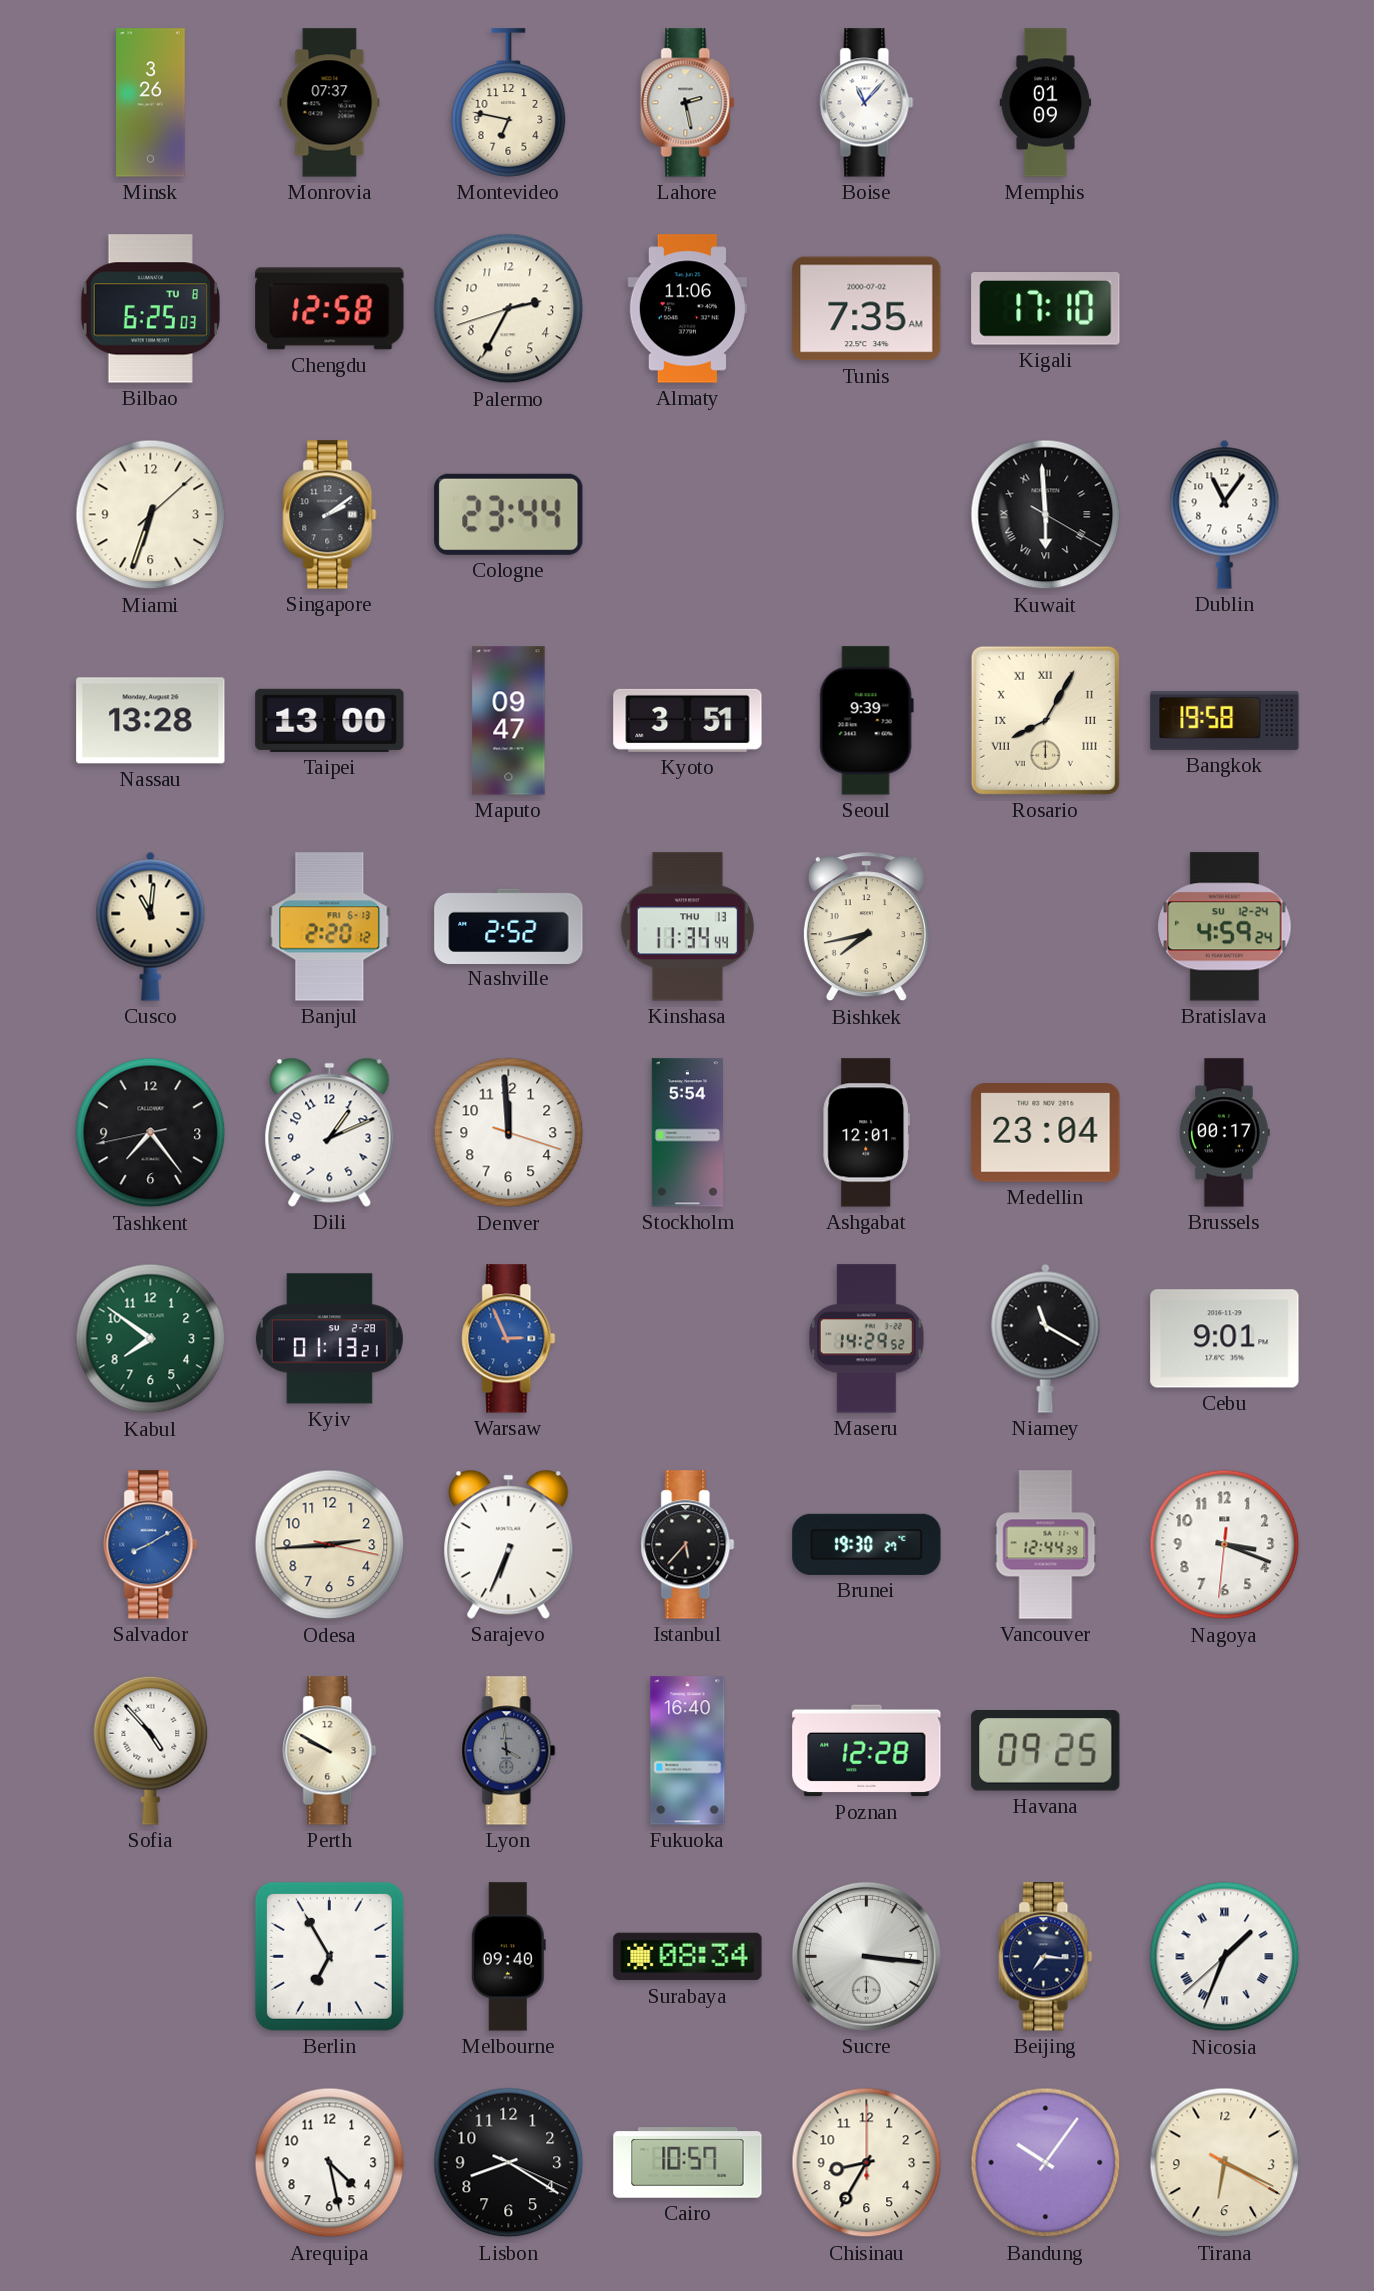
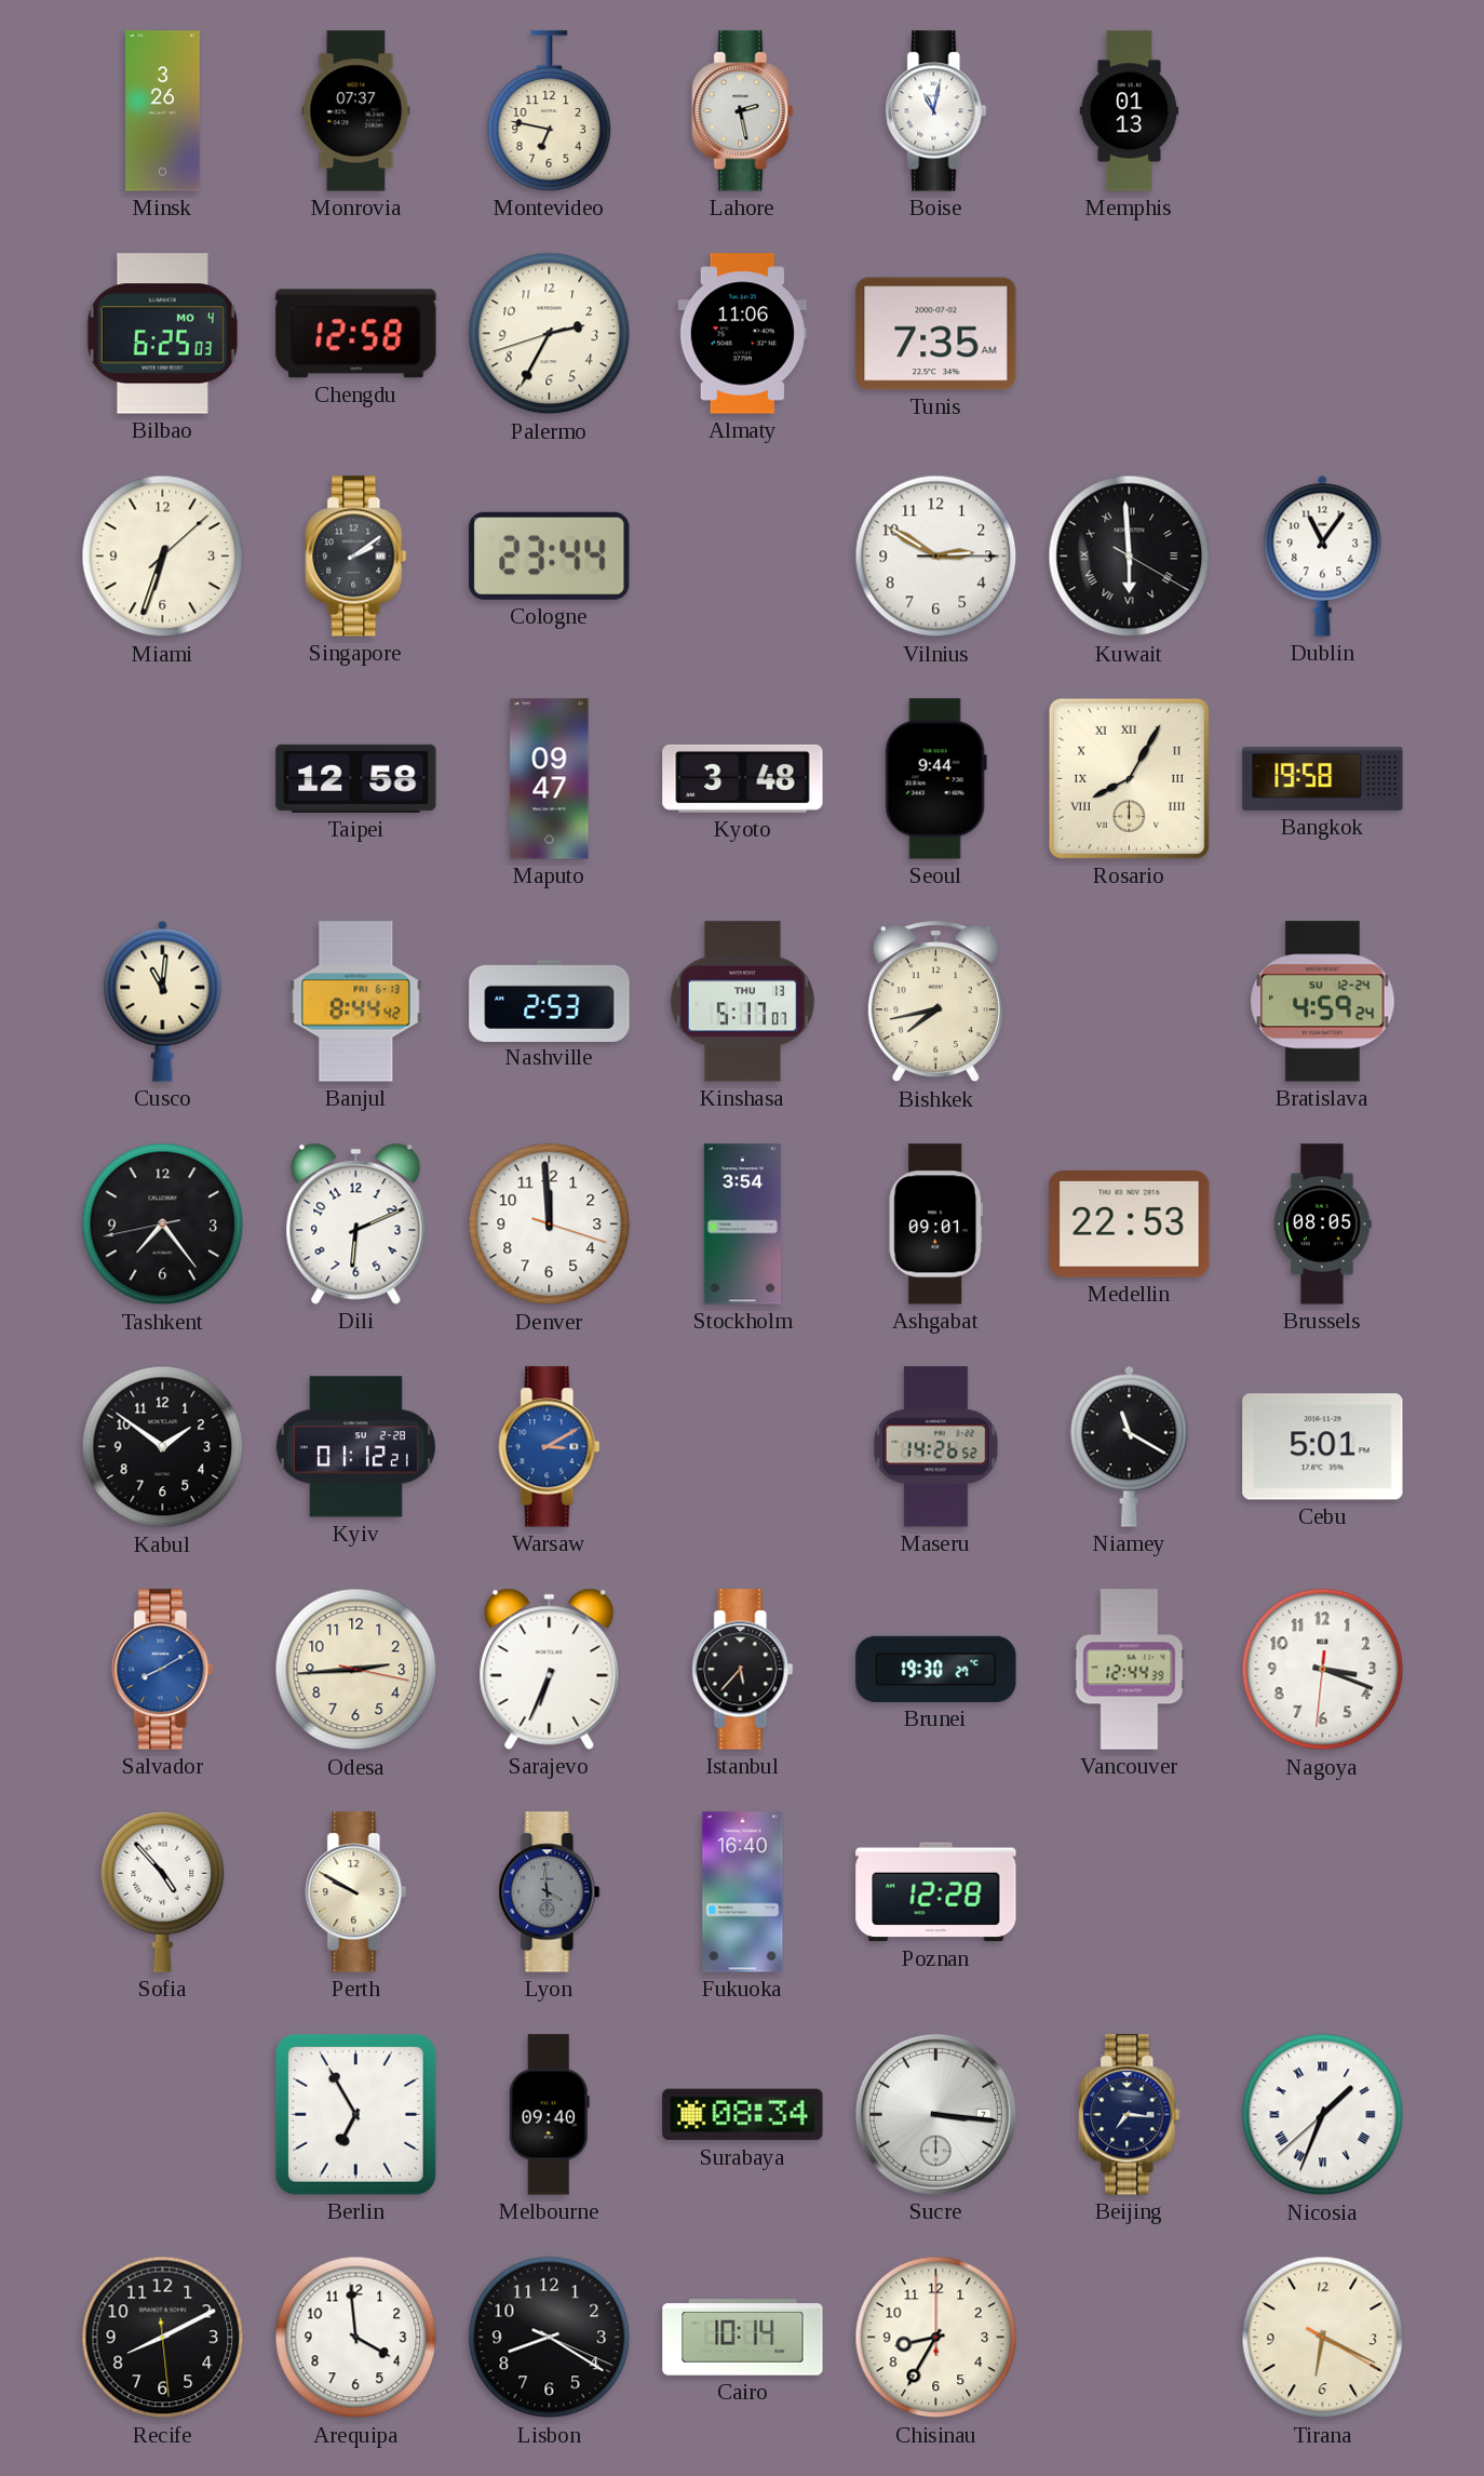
Boise: 11:07 -> 11:02
Memphis: 01:09 -> 01:13
Bilbao date: TU 8 -> MO 4
Kigali: 17:10 -> none
Vilnius: none -> 2:50
Nassau: 13:28 -> none
Taipei: 13:00 -> 12:58
Kyoto: 3:51 -> 3:48
Seoul: 9:39 -> 9:44
Banjul: 2:20 -> 8:44
Nashville: 2:52 -> 2:53
Kinshasa: 11:34 -> 5:17
Dili: 1:11 -> 6:11
Stockholm: 5:54 -> 3:54
Ashgabat: 12:01 -> 09:01
Medellin: 23:04 -> 22:53
Brussels: 00:17 -> 08:05
Kabul: 7:51 -> 1:51
Kabul dial: green -> black
Kyiv: 01:13 -> 01:12
Warsaw: 2:56 -> 3:10
Maseru: 14:29 -> 14:26
Cebu: 9:01 -> 5:01
Havana: 09:25 -> none
Recife: none -> 8:10
Arequipa: 4:28 -> 3:59
Cairo: 10:57 -> 10:14
Bandung: 10:06 -> none
